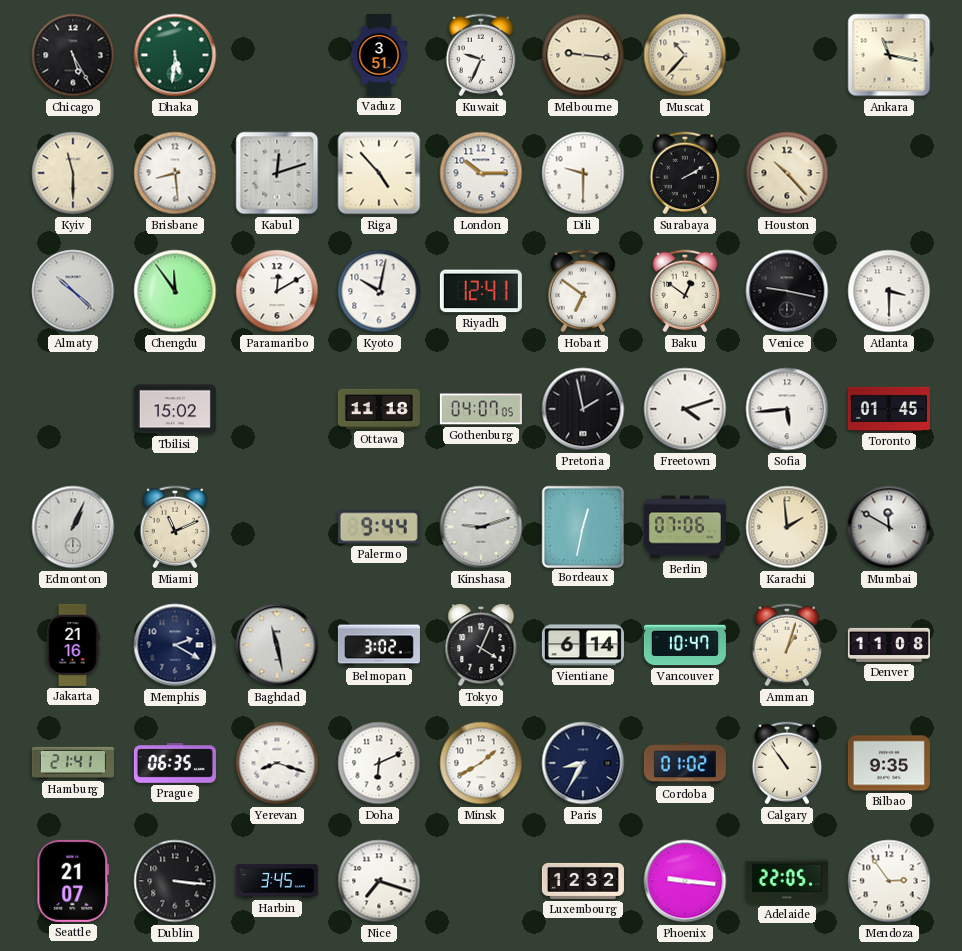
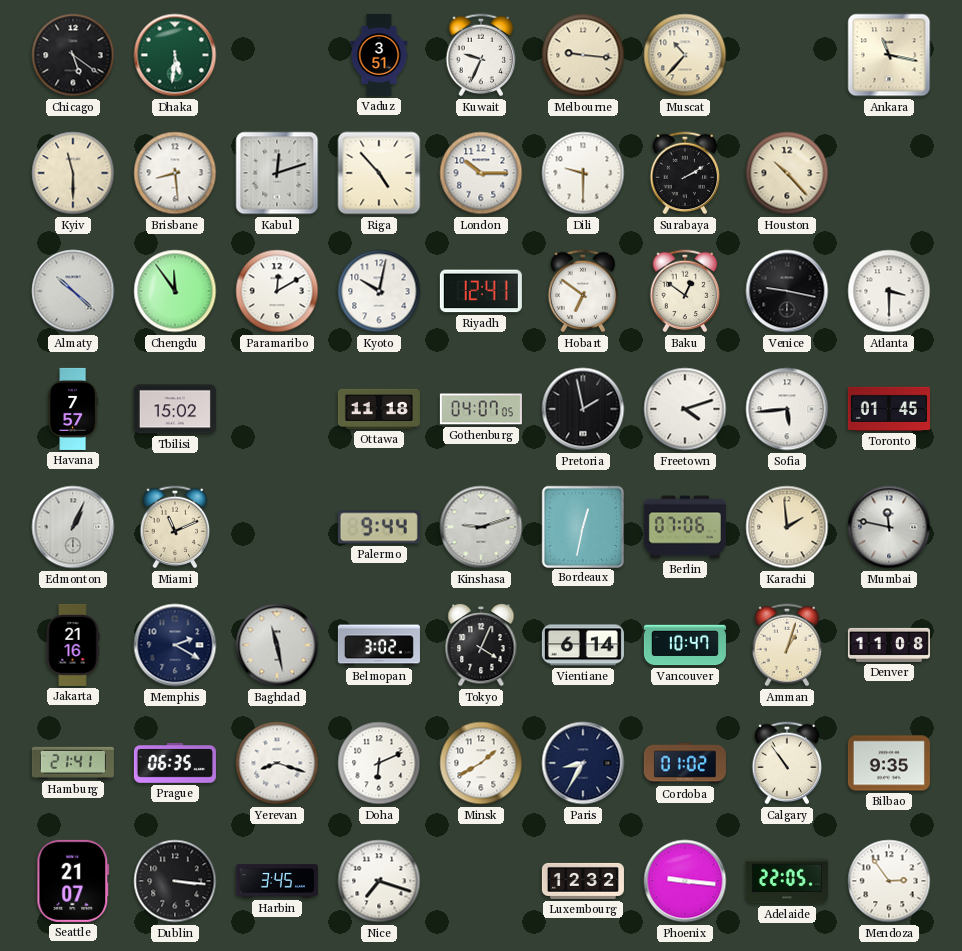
Chicago: 5:25 -> 5:21
Havana: none -> 7:57
Mumbai: 11:50 -> 11:47
